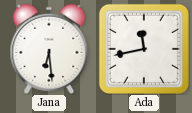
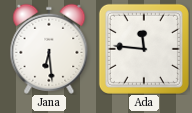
Ada: 11:43 -> 11:46
